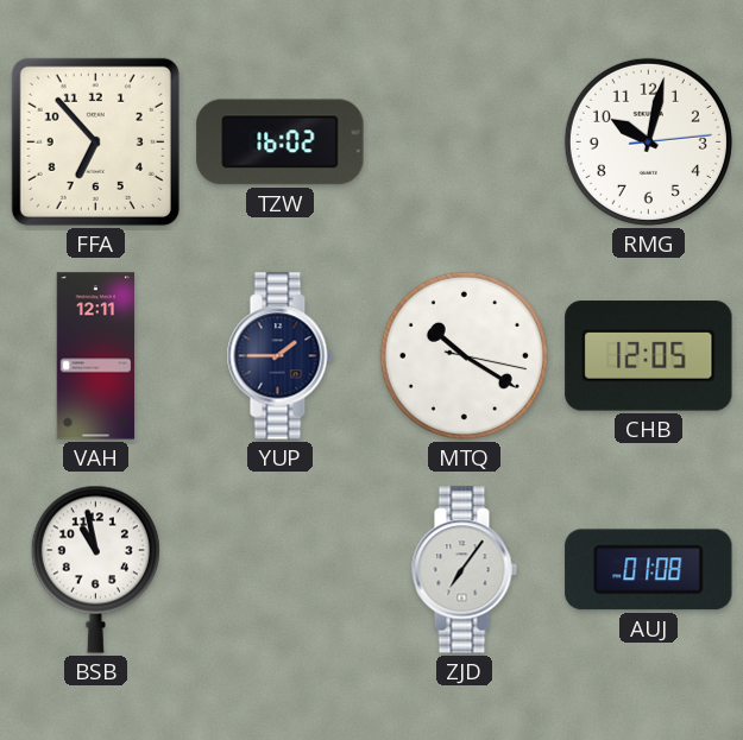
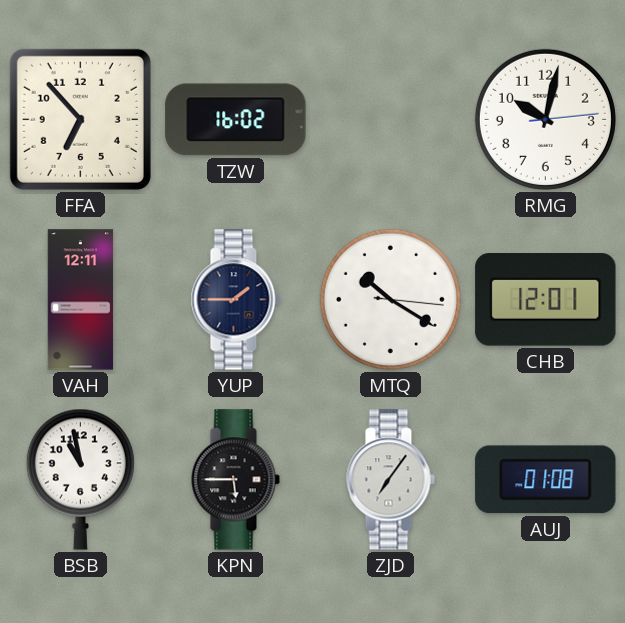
MTQ: 10:20:17 -> 10:20:16
CHB: 12:05 -> 12:01
KPN: none -> 5:45
